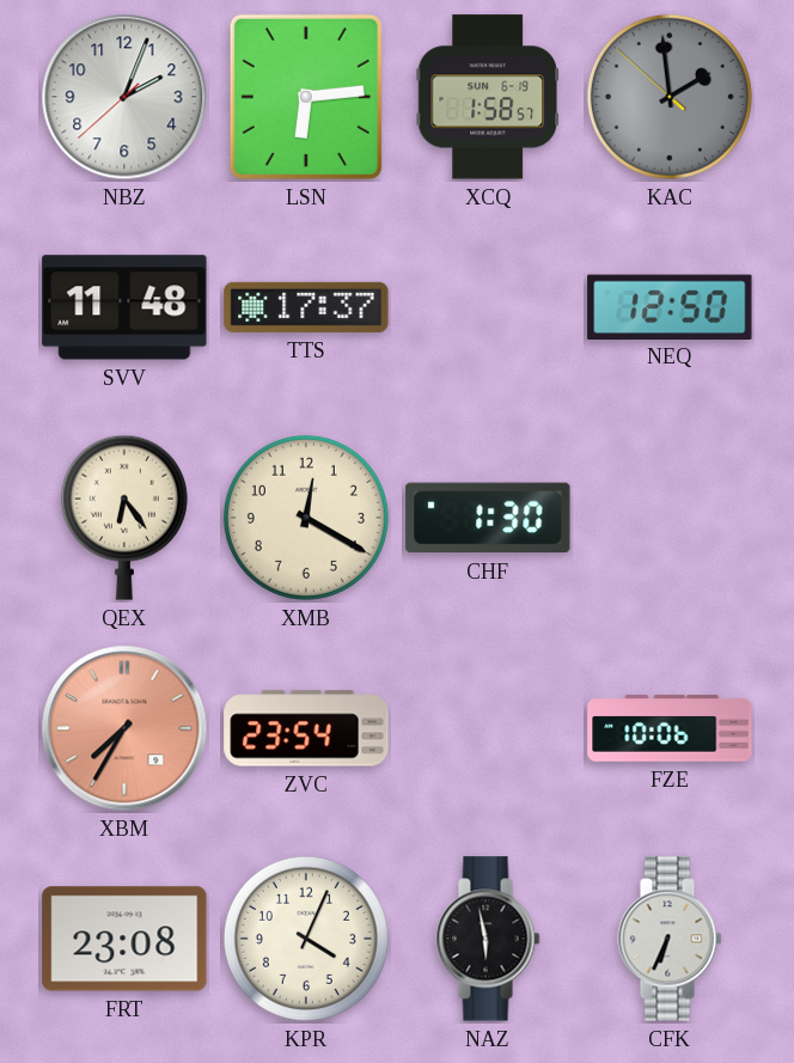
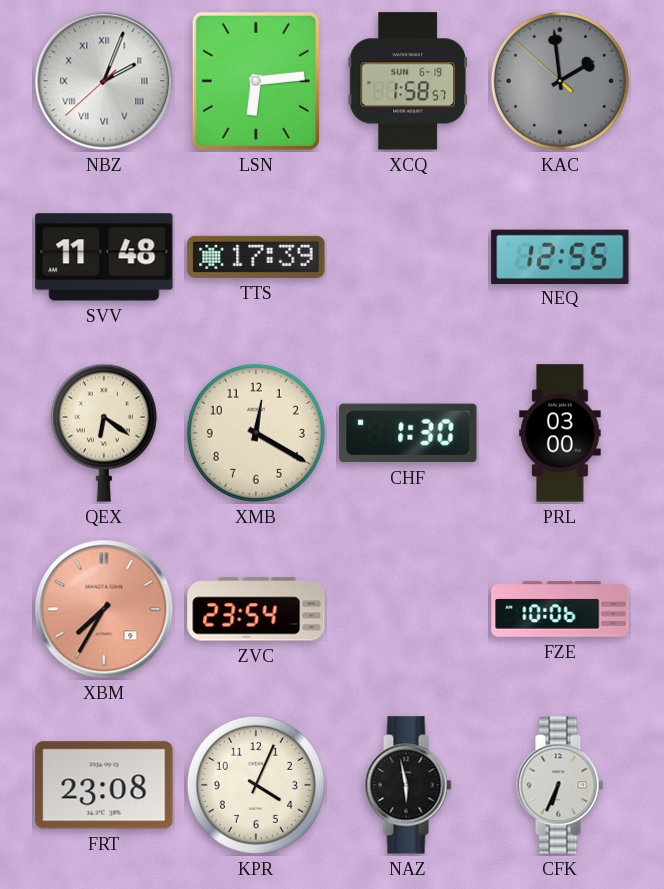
NBZ numerals: Arabic -> Roman
TTS: 17:37 -> 17:39
NEQ: 12:50 -> 12:55
QEX: 6:24 -> 6:21
PRL: none -> 03:00
